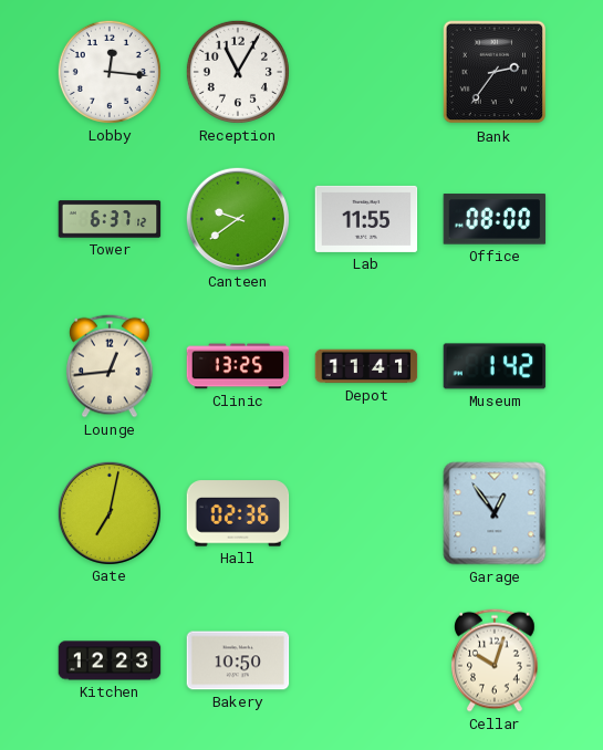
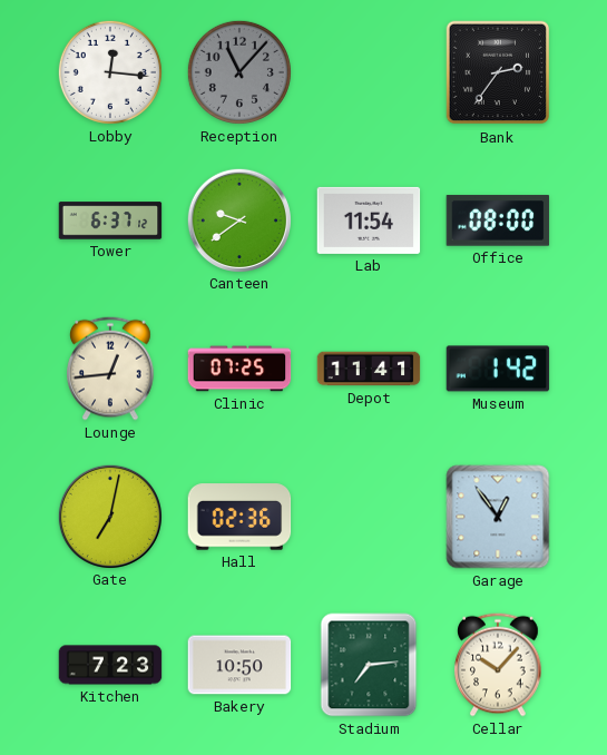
Reception: 11:05 -> 11:07
Reception dial: white -> grey
Lab: 11:55 -> 11:54
Clinic: 13:25 -> 07:25
Kitchen: 12:23 -> 7:23
Stadium: none -> 7:14
Cellar: 10:03 -> 10:07
